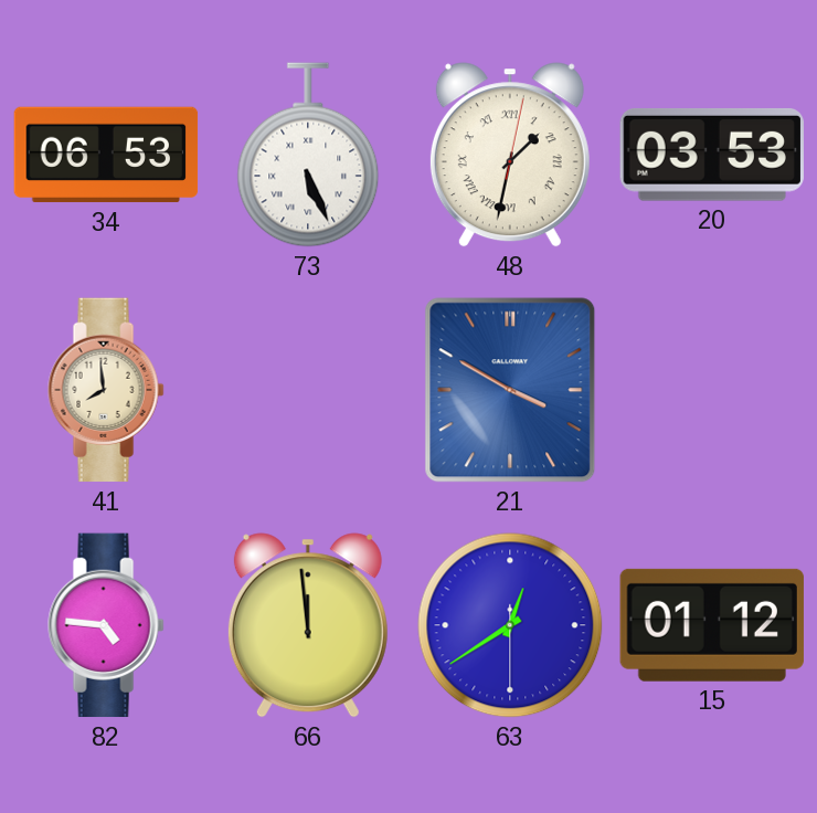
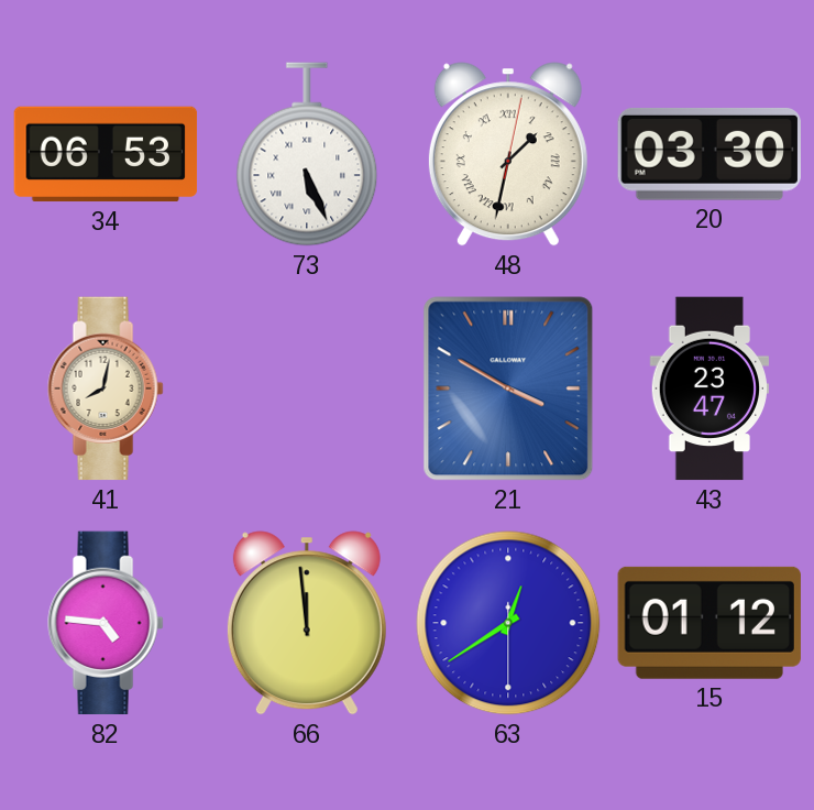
20: 03:53 -> 03:30
41: 7:59 -> 8:02
43: none -> 23:47
